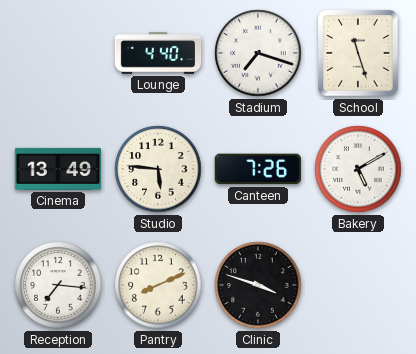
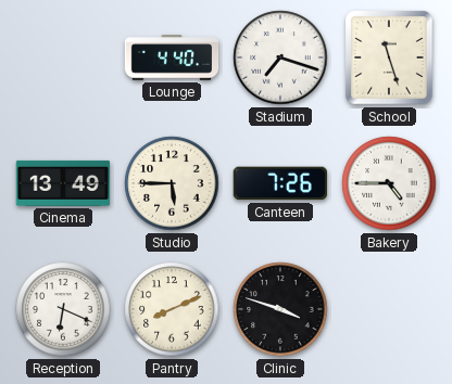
Studio: 5:46 -> 5:45
Bakery: 5:10 -> 4:45
Reception: 7:16 -> 6:19
